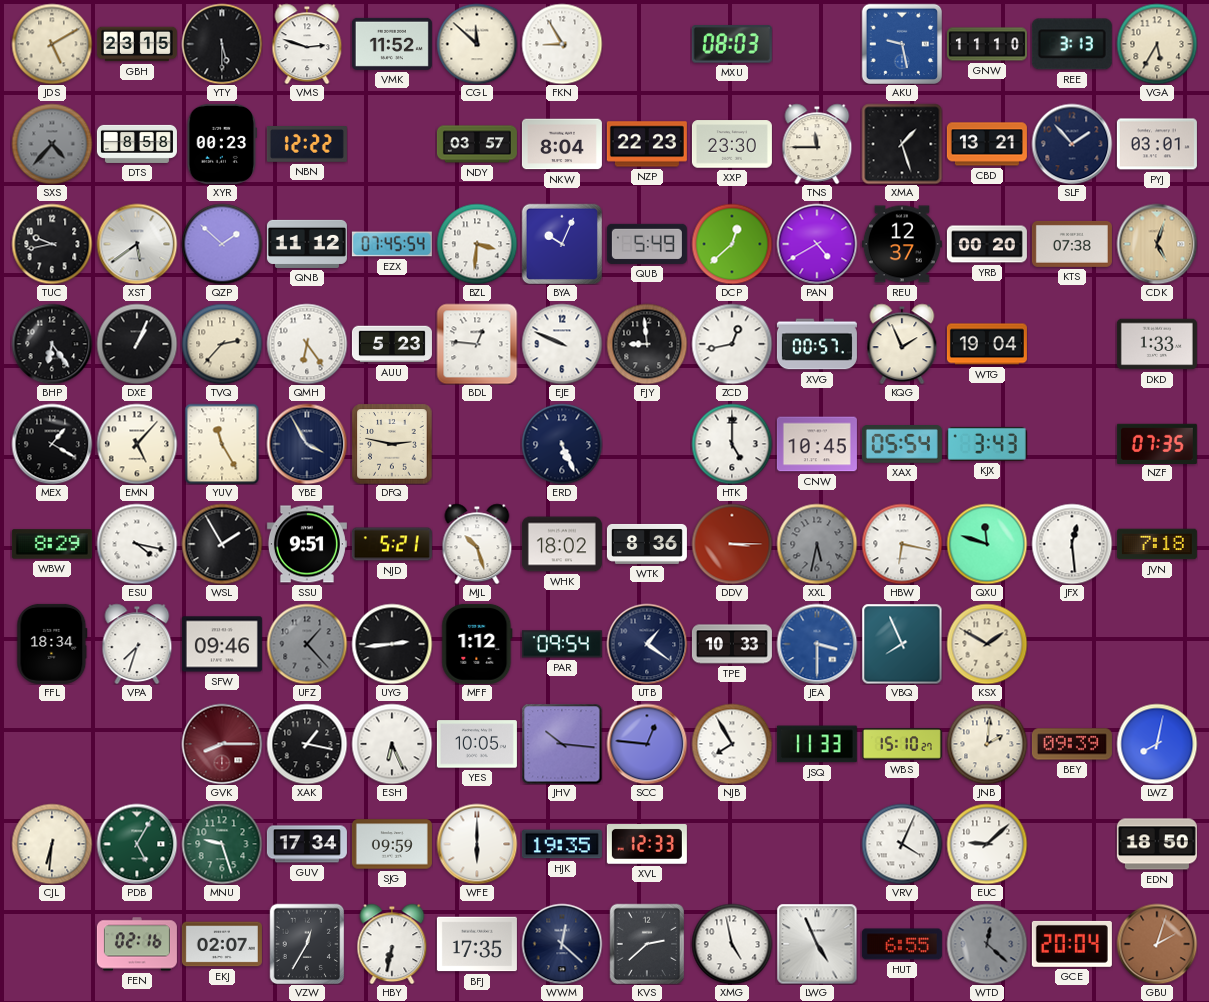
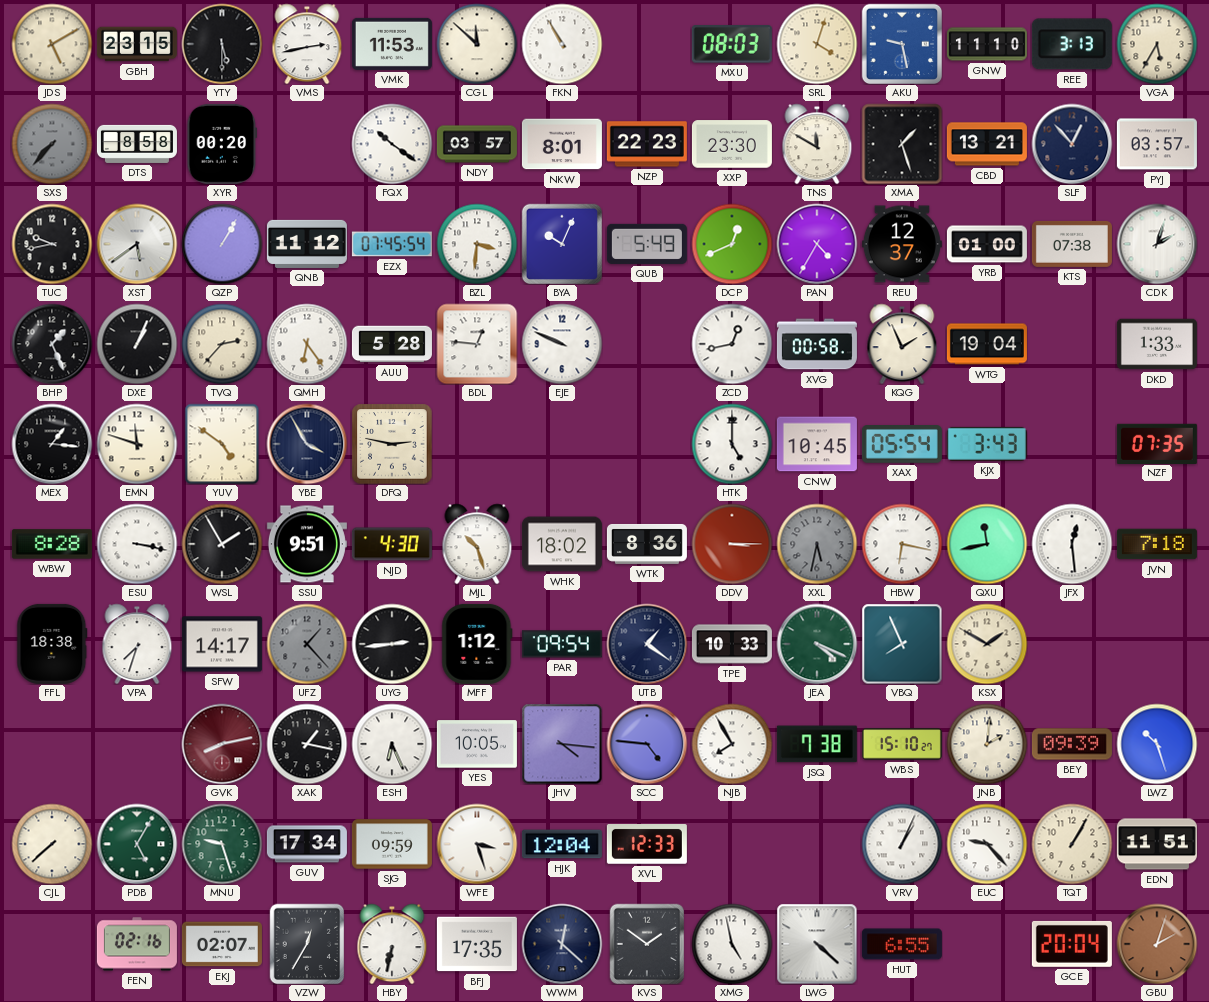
VMS: 2:48 -> 2:43
VMK: 11:52 -> 11:53
FKN: 8:55 -> 10:55
SRL: none -> 4:03
SXS: 4:37 -> 7:37
XYR: 00:23 -> 00:20
NBN: 12:22 -> none
FQX: none -> 10:21
NKW: 8:04 -> 8:01
TNS: 11:45 -> 11:50
SLF: 1:53 -> 12:53
PYJ: 03:01 -> 03:57
QZP: 1:52 -> 1:05
DCP: 12:38 -> 12:41
PAN: 4:40 -> 4:35
YRB: 00:20 -> 01:00
CDK: 5:03 -> 2:03
CDK dial: champagne -> white
BHP: 6:24 -> 1:26
AUU: 5:23 -> 5:28
FJY: 8:59 -> none
XVG: 00:57 -> 00:58
MEX: 1:20 -> 1:16
EMN: 5:07 -> 11:48
YUV: 11:25 -> 4:51
ERD: 5:26 -> none
WBW: 8:29 -> 8:28
ESU: 4:17 -> 3:17
NJD: 5:21 -> 4:30
QXU: 11:48 -> 11:43
FFL: 18:34 -> 18:38
SFW: 09:46 -> 14:17
JEA: 3:30 -> 4:19
JEA dial: blue -> green
GVK: 8:15 -> 8:13
JHV: 10:16 -> 4:16
SCC: 12:46 -> 4:46
JSQ: 11:33 -> 7:38
LWZ: 8:02 -> 10:27
CJL: 6:31 -> 7:38
WFE: 6:00 -> 3:27
HJK: 19:35 -> 12:04
VRV: 4:04 -> 1:04
EUC: 9:08 -> 9:23
TQT: none -> 1:05
EDN: 18:50 -> 11:51
KVS: 2:38 -> 1:51
LWG: 4:56 -> 4:22
WTD: 12:22 -> none
